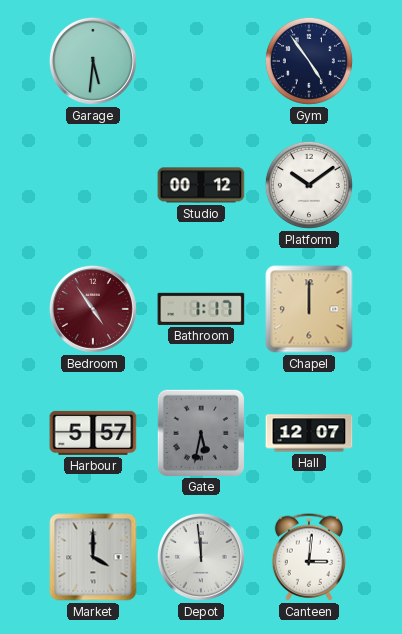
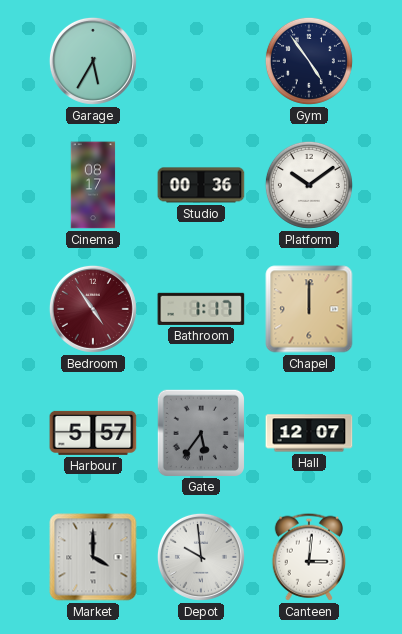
Garage: 5:31 -> 5:35
Cinema: none -> 08:17
Studio: 00:12 -> 00:36
Gate: 5:32 -> 5:36
Depot: 11:59 -> 9:59
